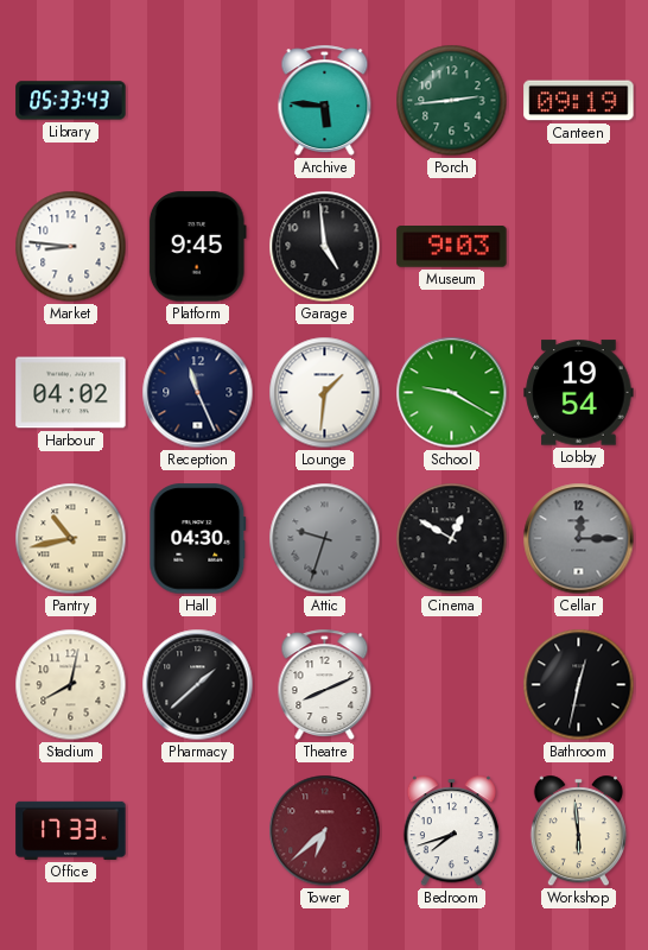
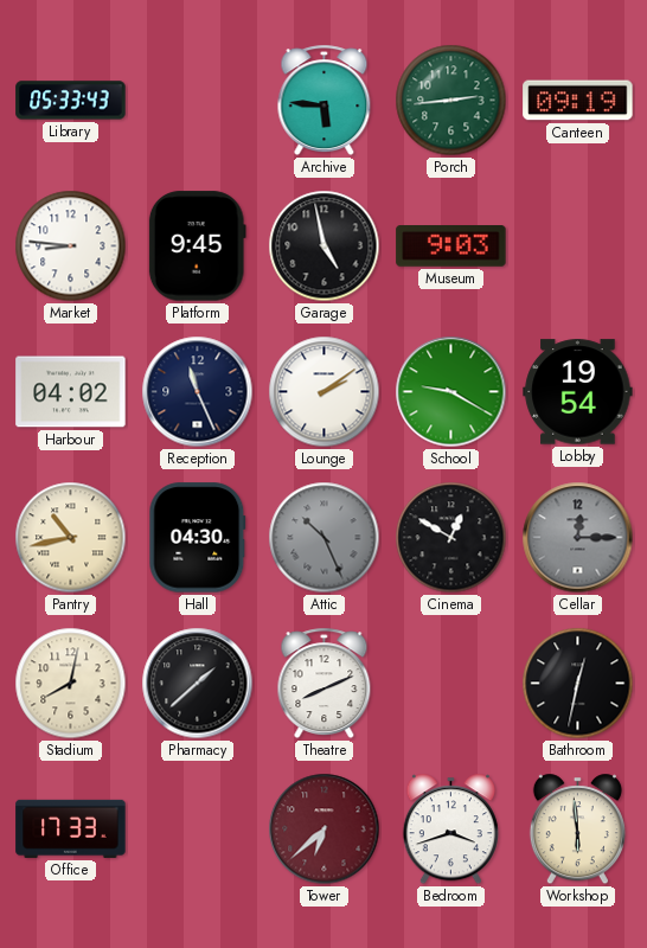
Garage: 4:59 -> 4:58
Lounge: 1:31 -> 2:09
Attic: 9:33 -> 10:26
Bedroom: 7:42 -> 3:42
